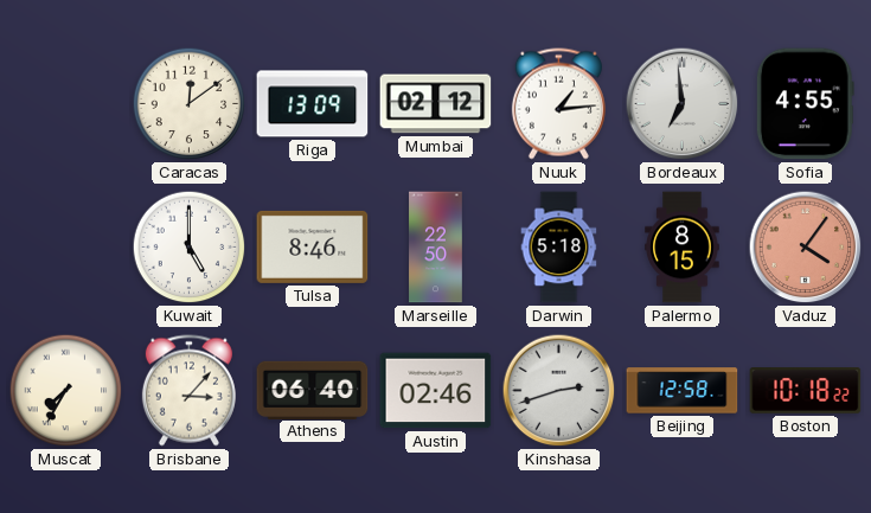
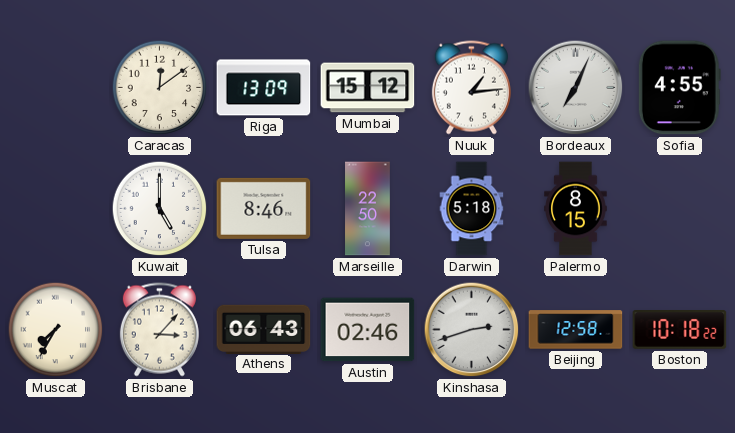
Mumbai: 02:12 -> 15:12
Bordeaux: 6:59 -> 7:04
Vaduz: 4:06 -> none
Athens: 06:40 -> 06:43
